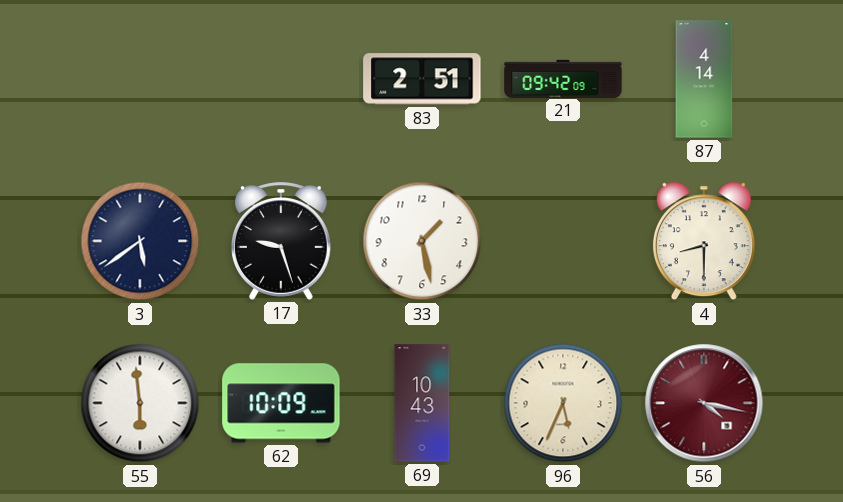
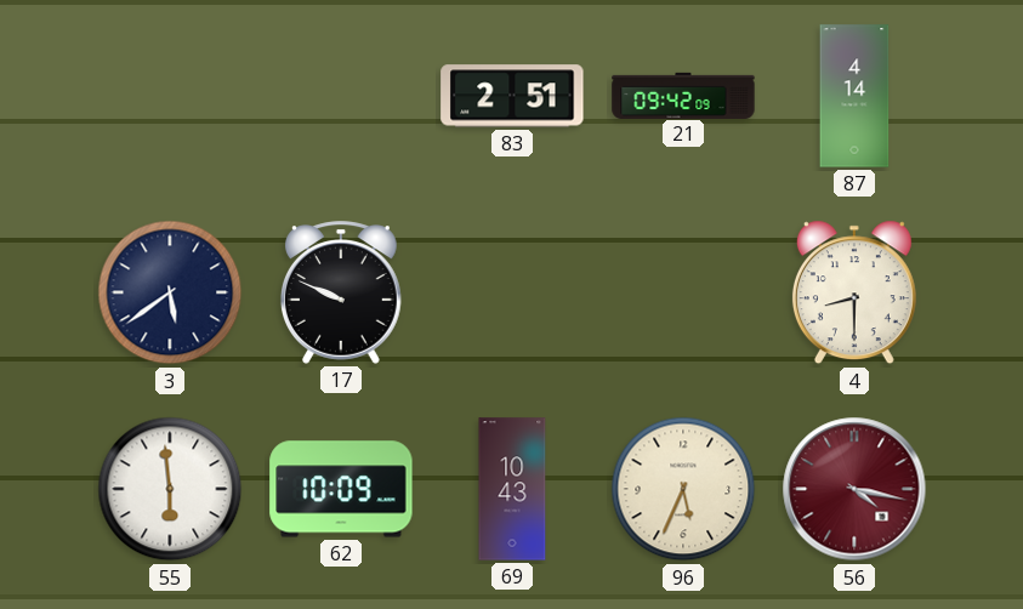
17: 9:27 -> 9:49
33: 1:28 -> none
